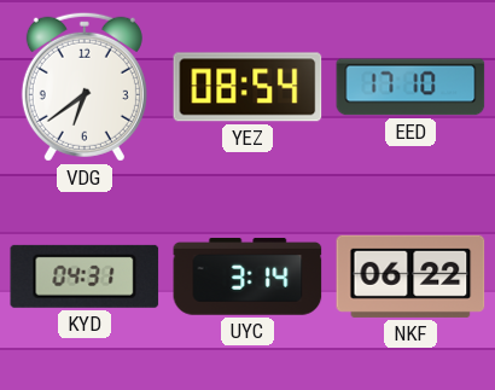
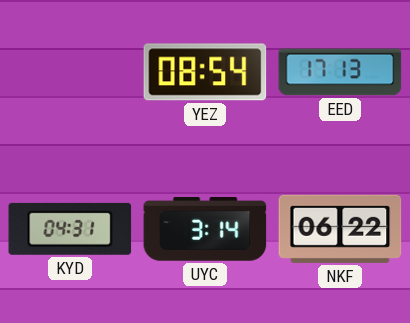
VDG: 6:39 -> none
EED: 17:10 -> 17:13
